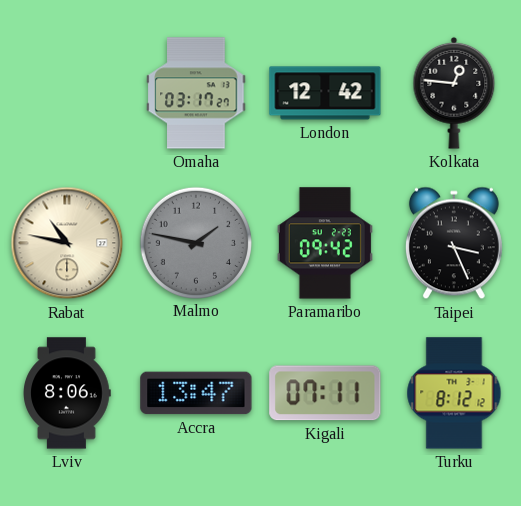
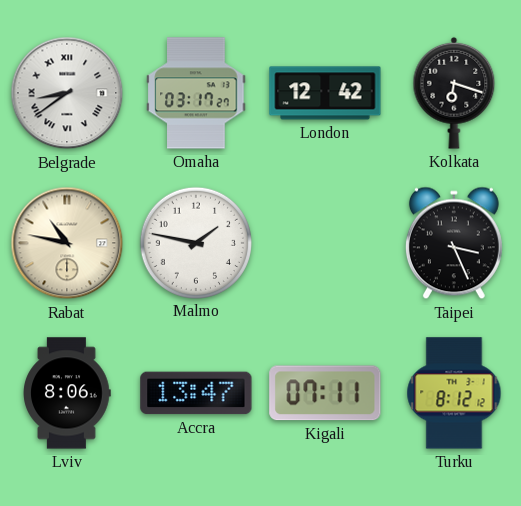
Belgrade: none -> 8:39
Kolkata: 12:46 -> 6:18
Malmo dial: grey -> white
Paramaribo: 09:42 -> none
